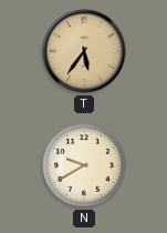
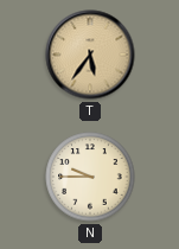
N: 9:40 -> 9:45
